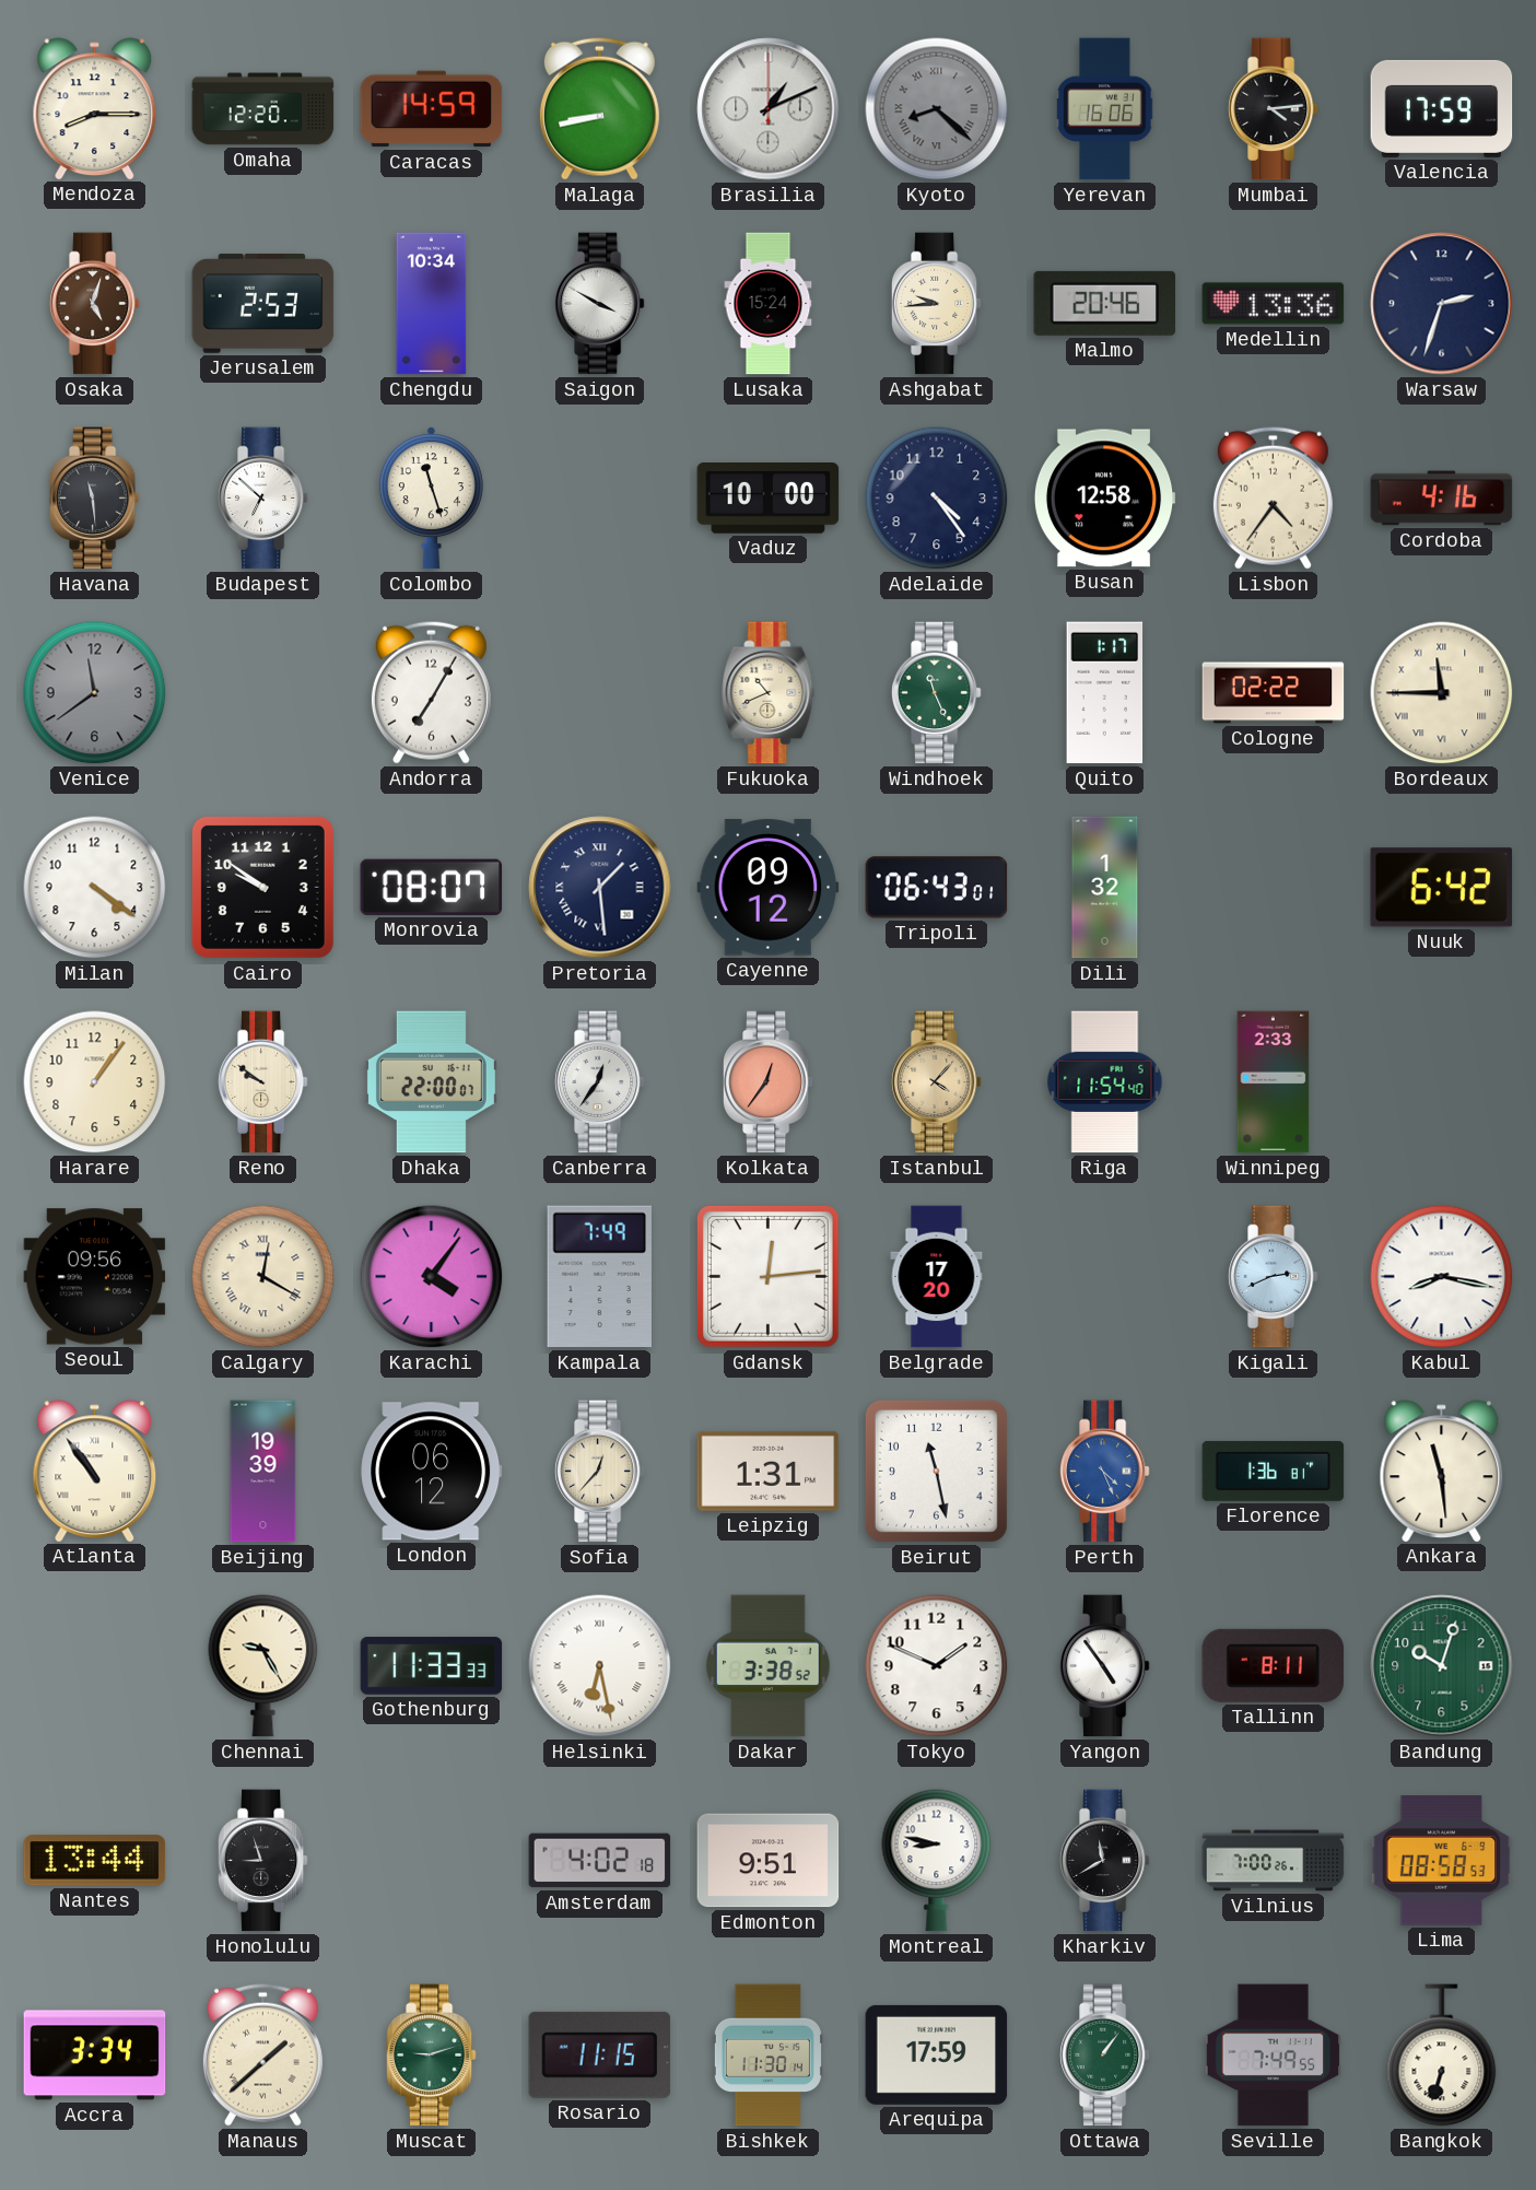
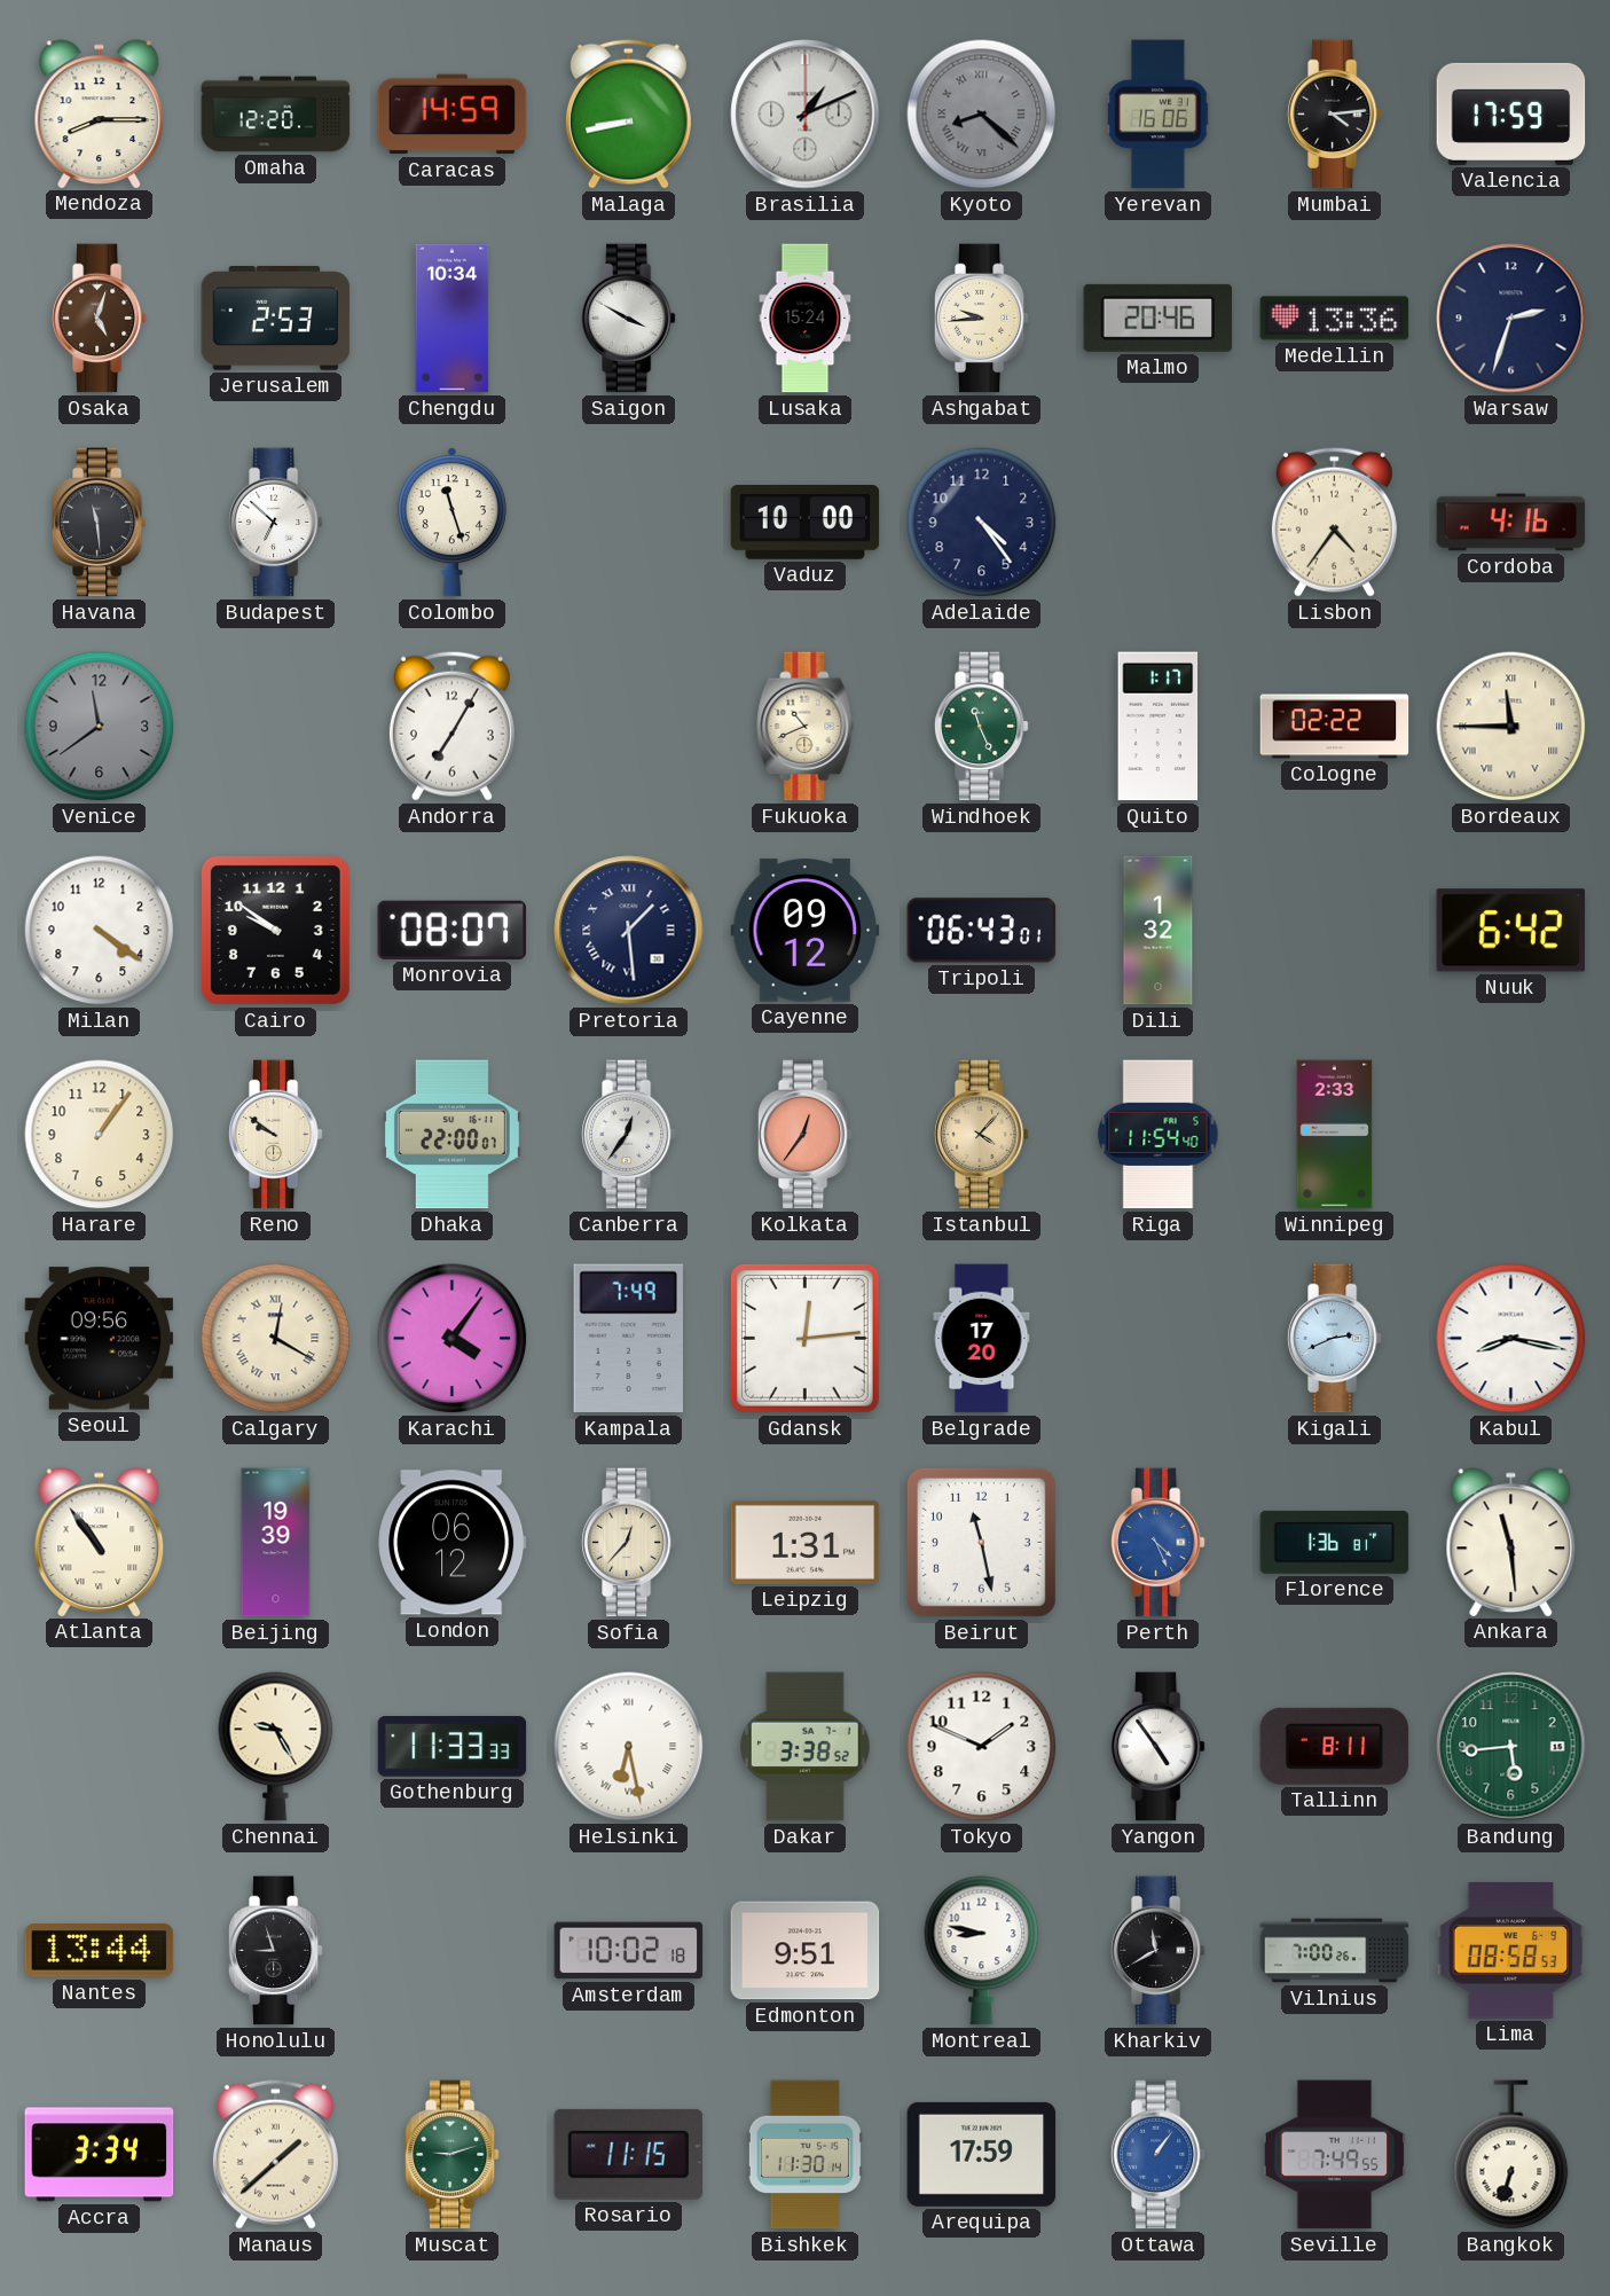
Busan: 12:58 -> none
Bandung: 10:03 -> 5:44
Amsterdam: 4:02 -> 10:02
Ottawa dial: green -> blue
